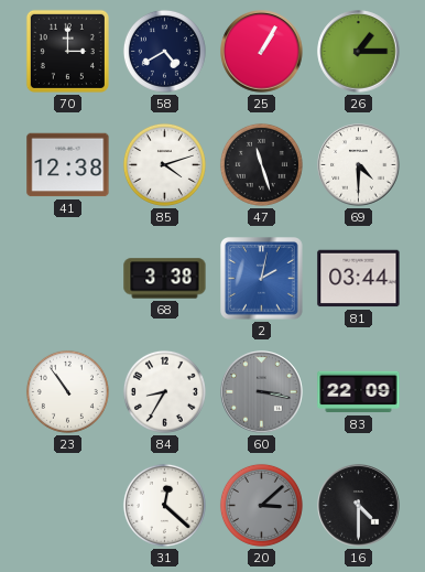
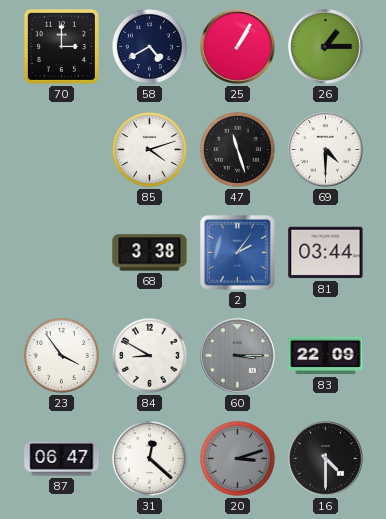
41: 12:38 -> none
2: 2:02 -> 2:06
23: 10:54 -> 3:54
84: 8:35 -> 8:50
60: 3:17 -> 3:15
87: none -> 06:47
20: 3:08 -> 3:12
